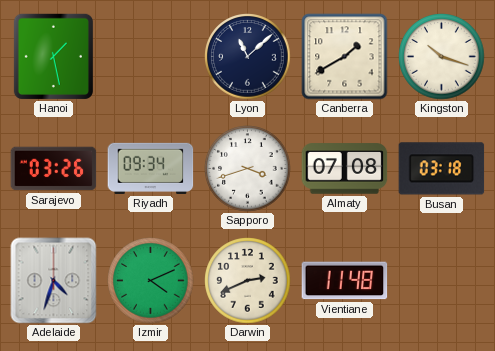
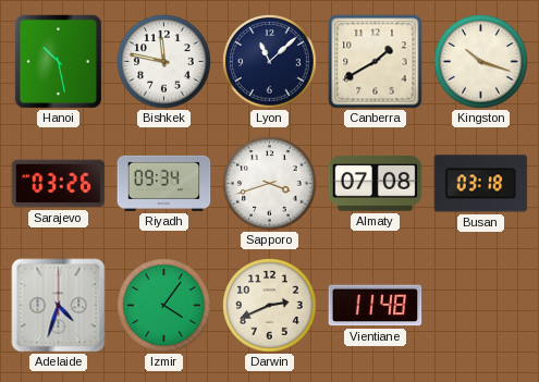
Hanoi: 1:28 -> 10:28
Bishkek: none -> 11:47
Izmir: 4:11 -> 4:06
